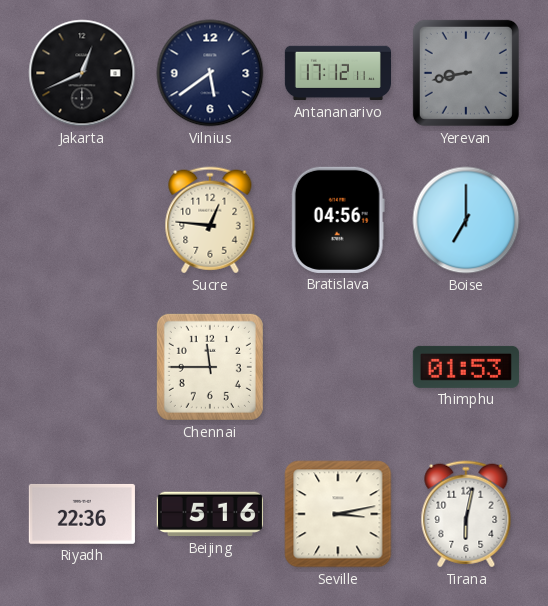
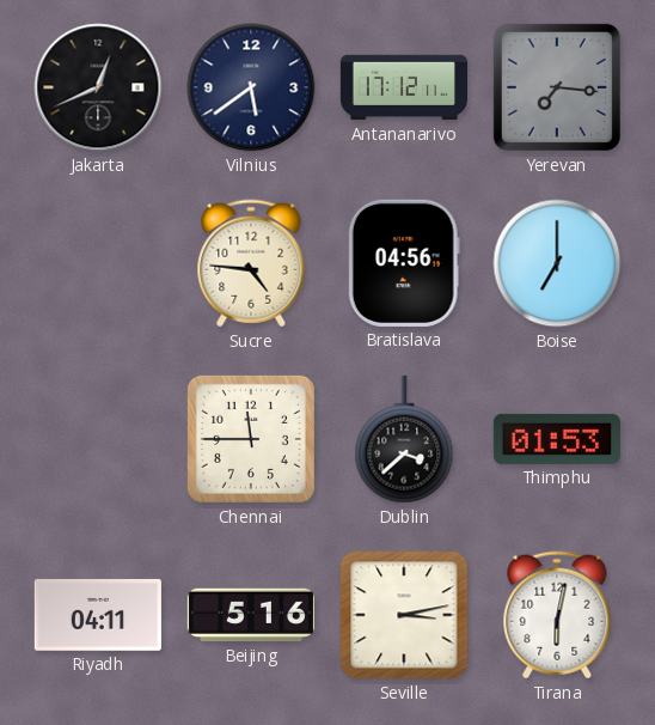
Yerevan: 8:43 -> 7:16
Sucre: 12:46 -> 4:46
Dublin: none -> 3:38
Riyadh: 22:36 -> 04:11
